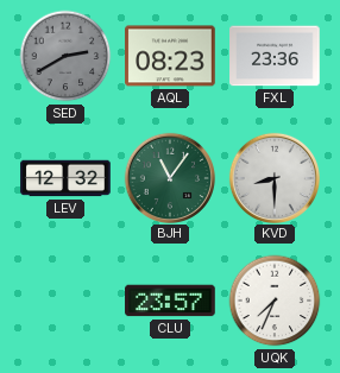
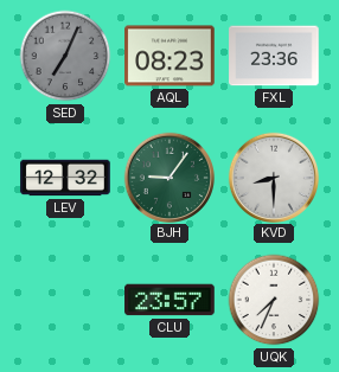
SED: 2:40 -> 7:04
BJH: 11:06 -> 9:06
